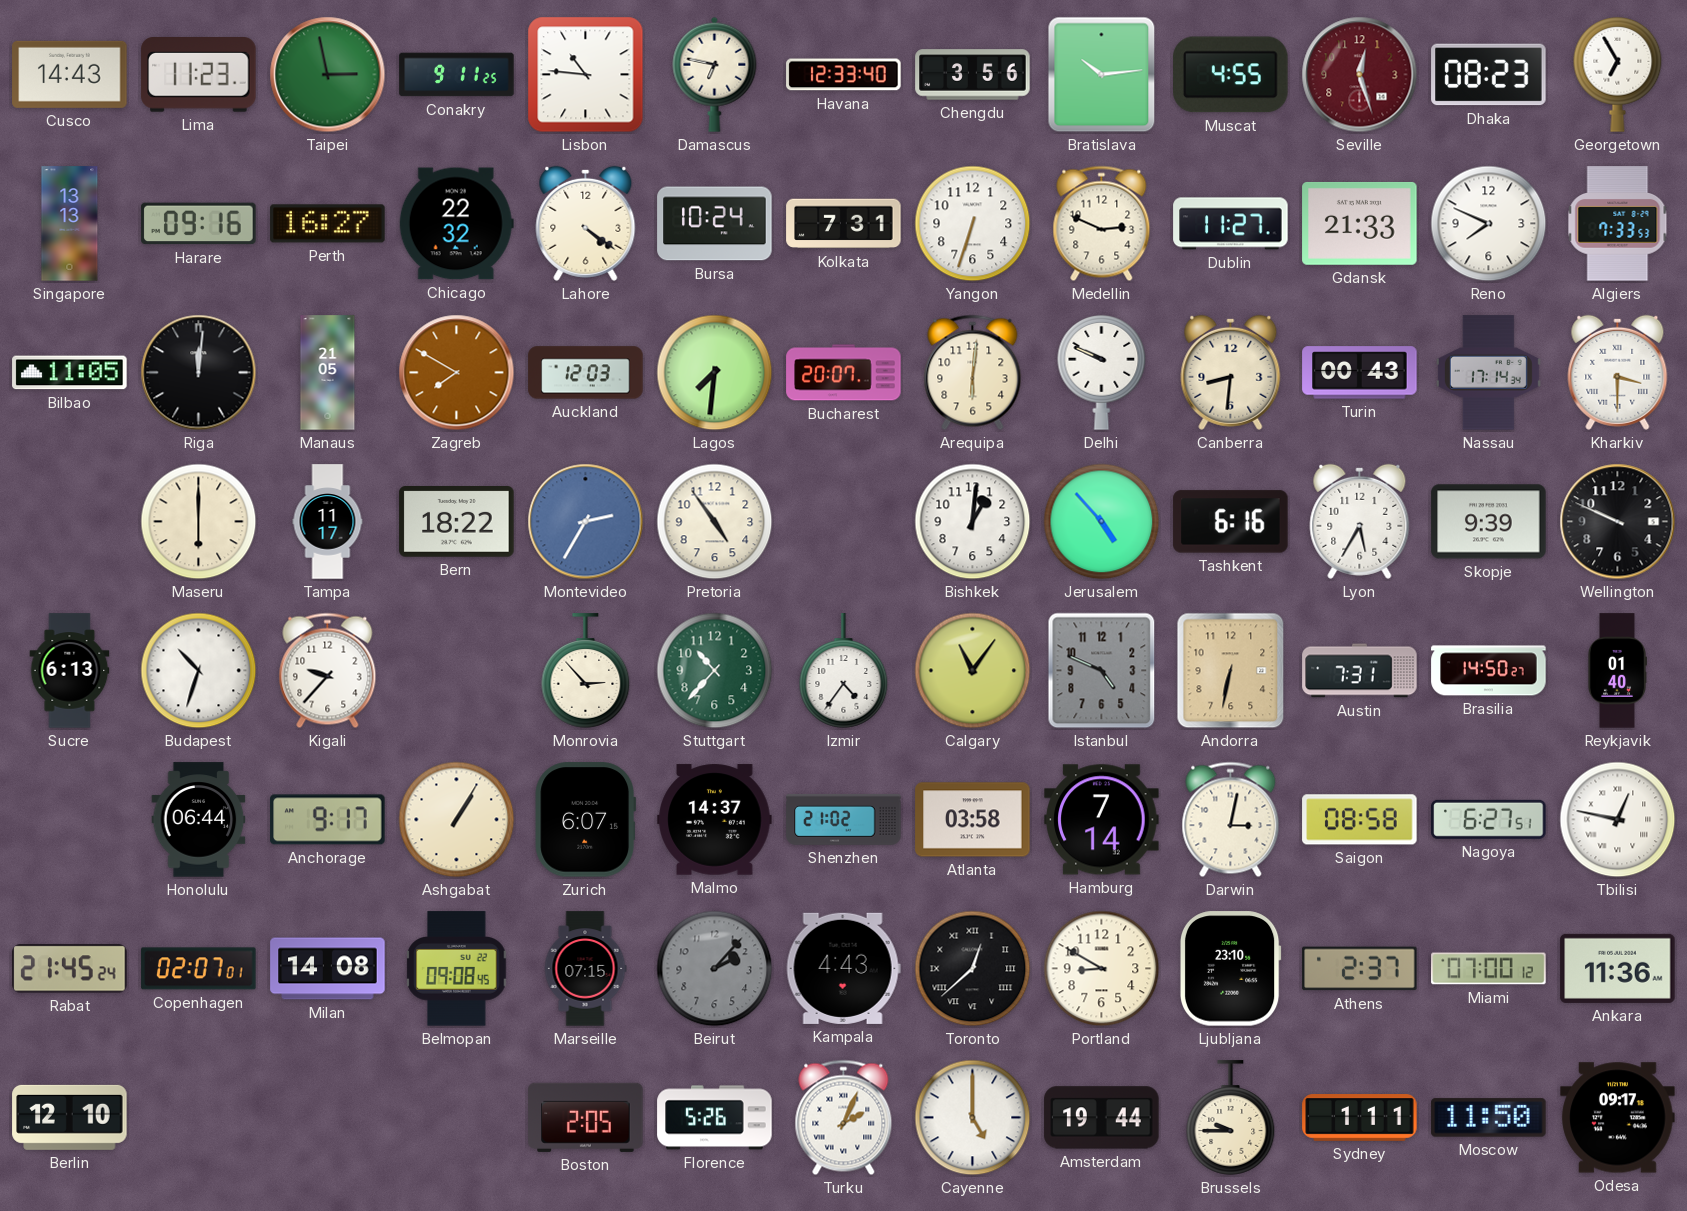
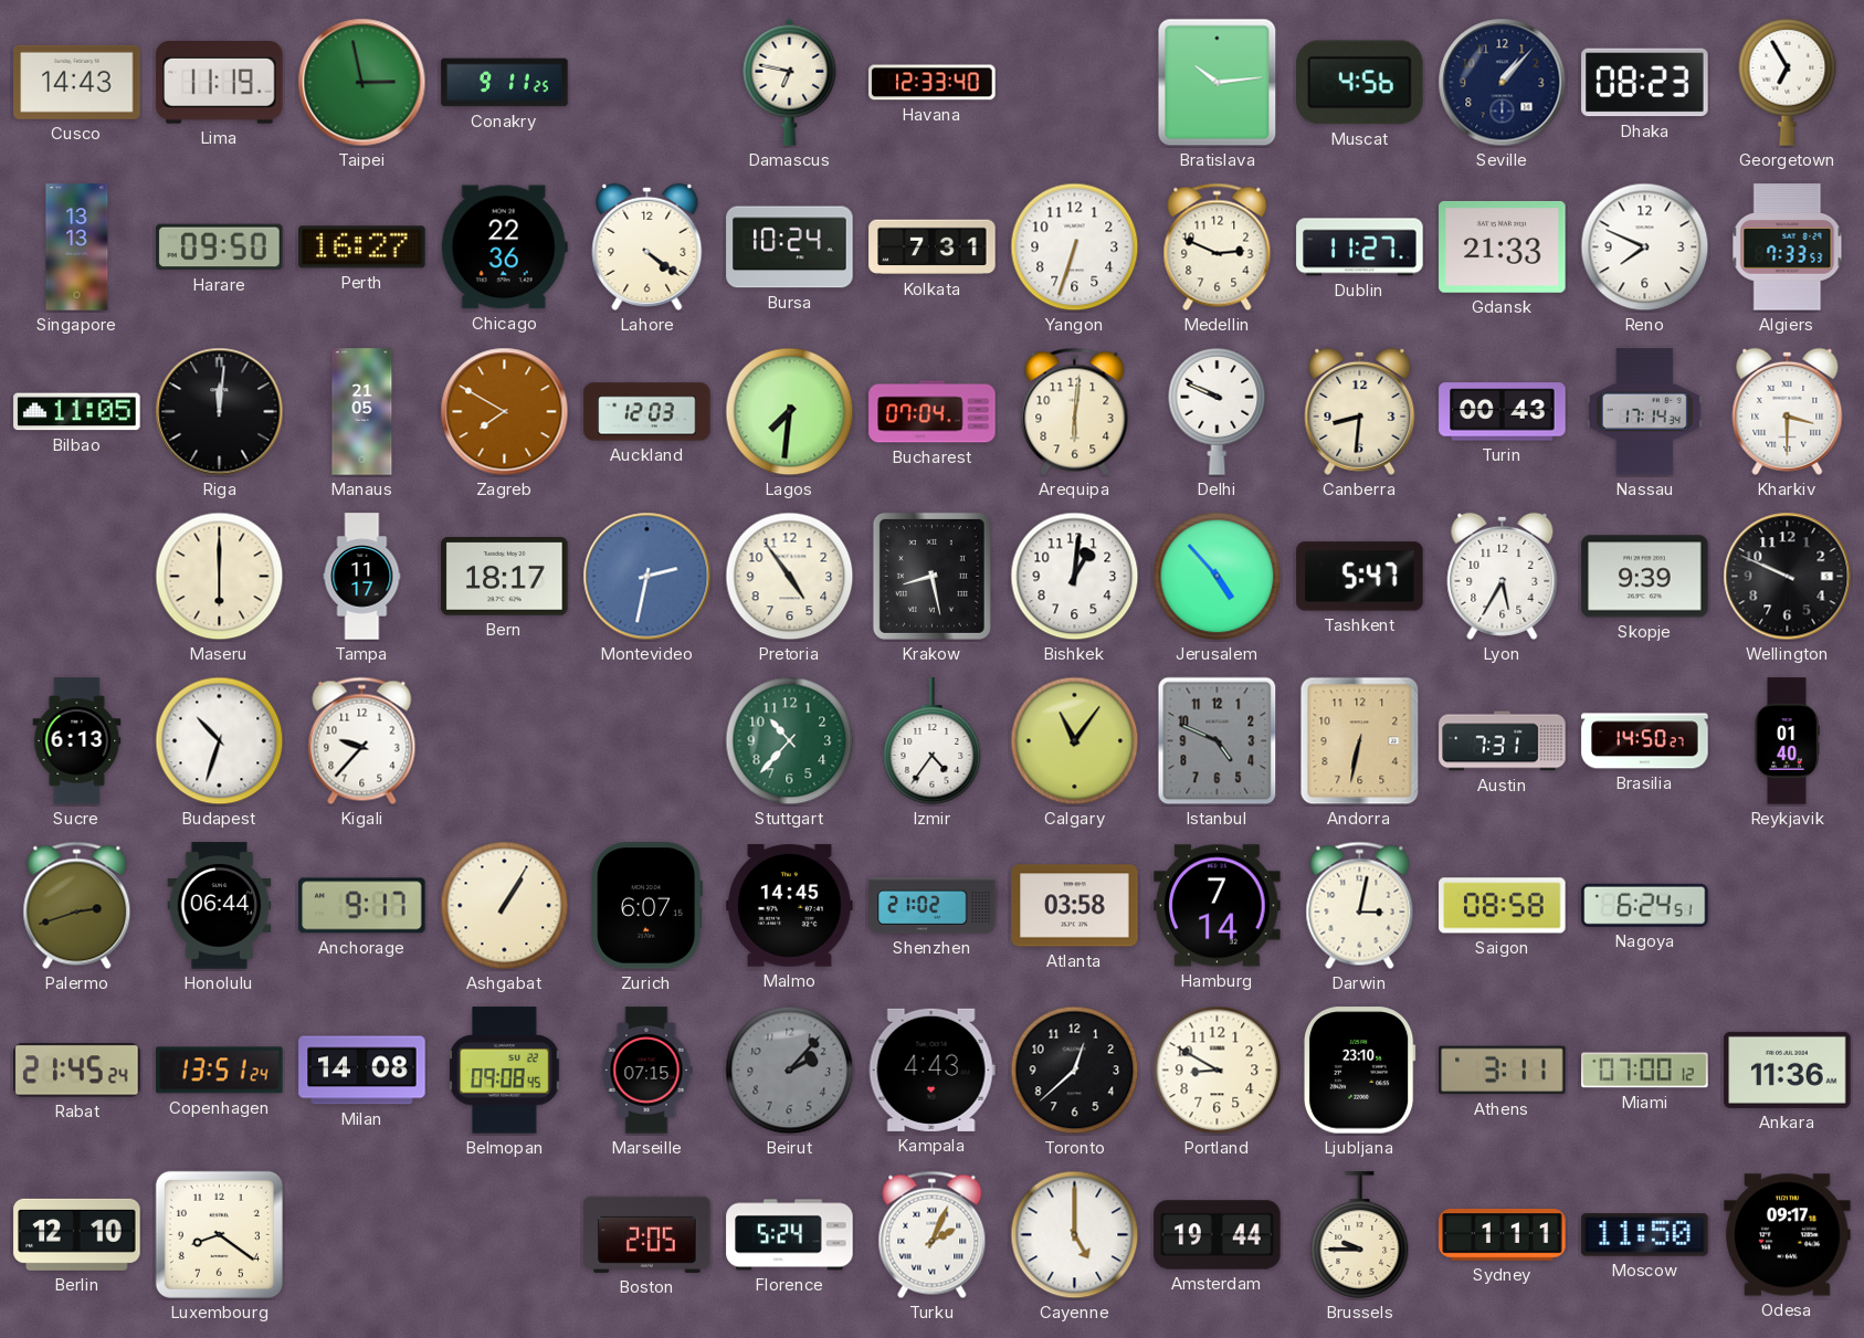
Lima: 11:23 -> 11:19
Lisbon: 10:46 -> none
Chengdu: 3:56 -> none
Muscat: 4:55 -> 4:56
Seville: 12:27 -> 1:07
Seville dial: burgundy -> navy
Harare: 09:16 -> 09:50
Chicago: 22:32 -> 22:36
Bucharest: 20:07 -> 07:04
Bern: 18:22 -> 18:17
Montevideo: 2:35 -> 2:32
Krakow: none -> 8:28
Tashkent: 6:16 -> 5:47
Monrovia: 2:53 -> none
Palermo: none -> 2:42
Malmo: 14:37 -> 14:45
Nagoya: 6:27 -> 6:24
Tbilisi: 12:47 -> none
Copenhagen: 02:07 -> 13:51
Toronto numerals: Roman -> Arabic
Athens: 2:37 -> 3:11
Luxembourg: none -> 8:21
Florence: 5:26 -> 5:24
